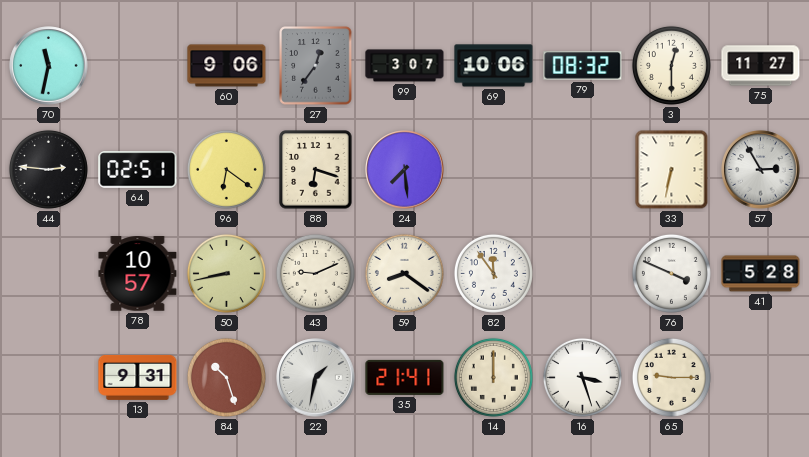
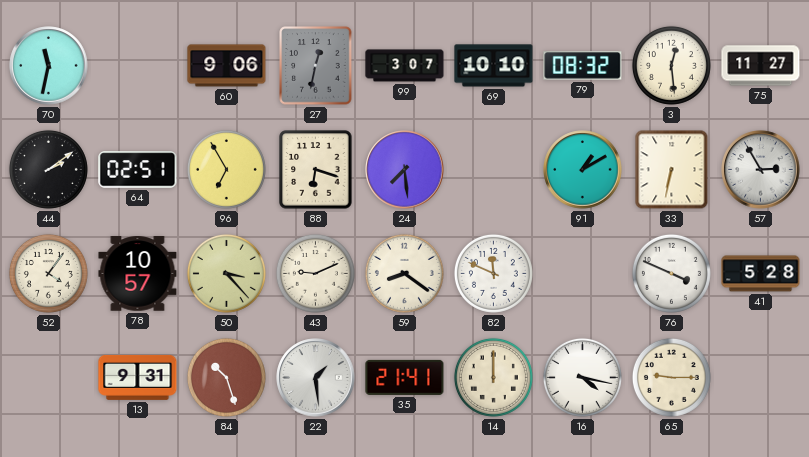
27: 12:36 -> 12:32
69: 10:06 -> 10:10
3: 12:30 -> 12:29
44: 2:46 -> 2:09
96: 6:21 -> 6:55
91: none -> 1:10
52: none -> 4:06
50: 8:43 -> 3:23
82: 11:54 -> 11:49
22: 1:32 -> 1:29
16: 3:27 -> 4:17
